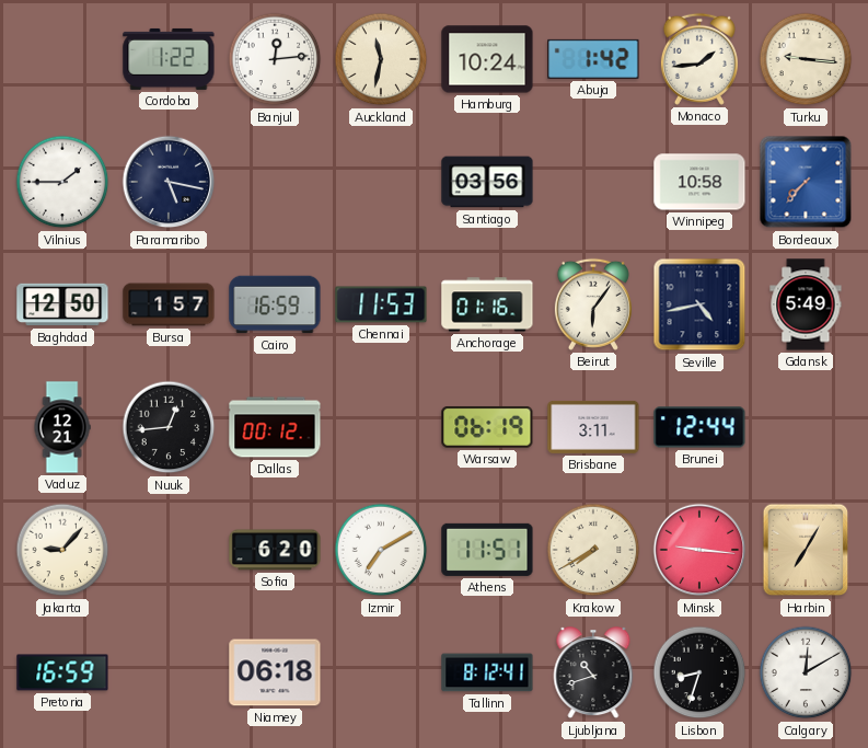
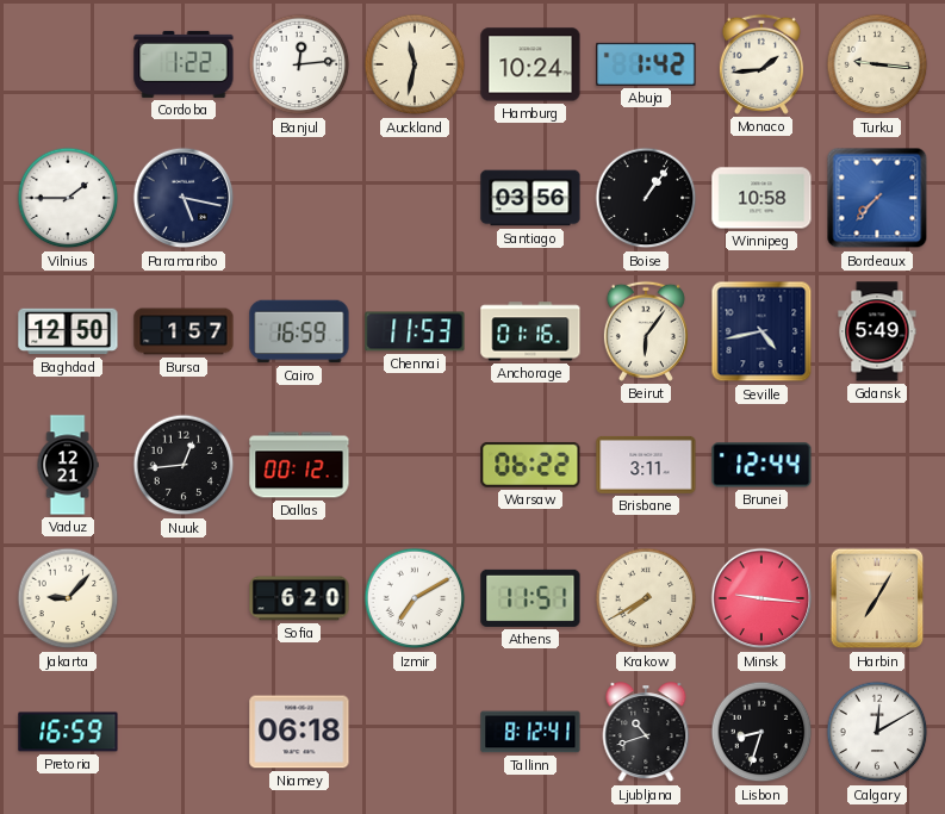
Boise: none -> 1:06
Warsaw: 06:19 -> 06:22
